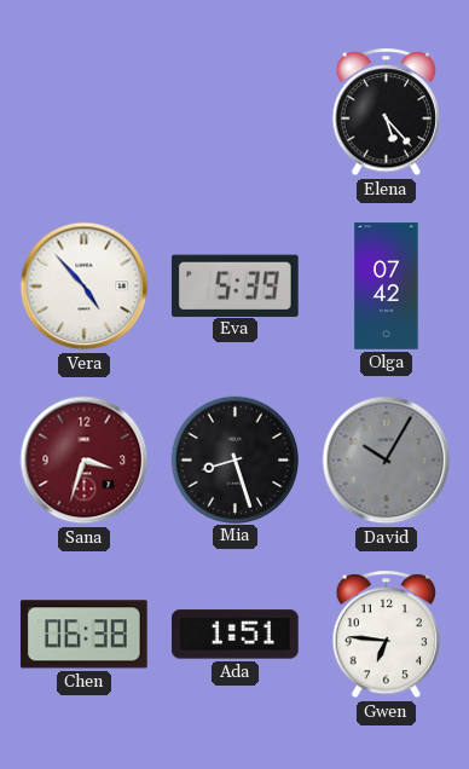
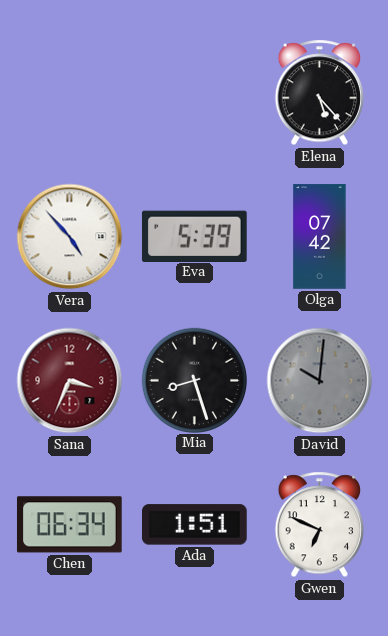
Sana: 3:33 -> 3:34
David: 10:05 -> 10:01
Chen: 06:38 -> 06:34
Gwen: 6:46 -> 6:49
